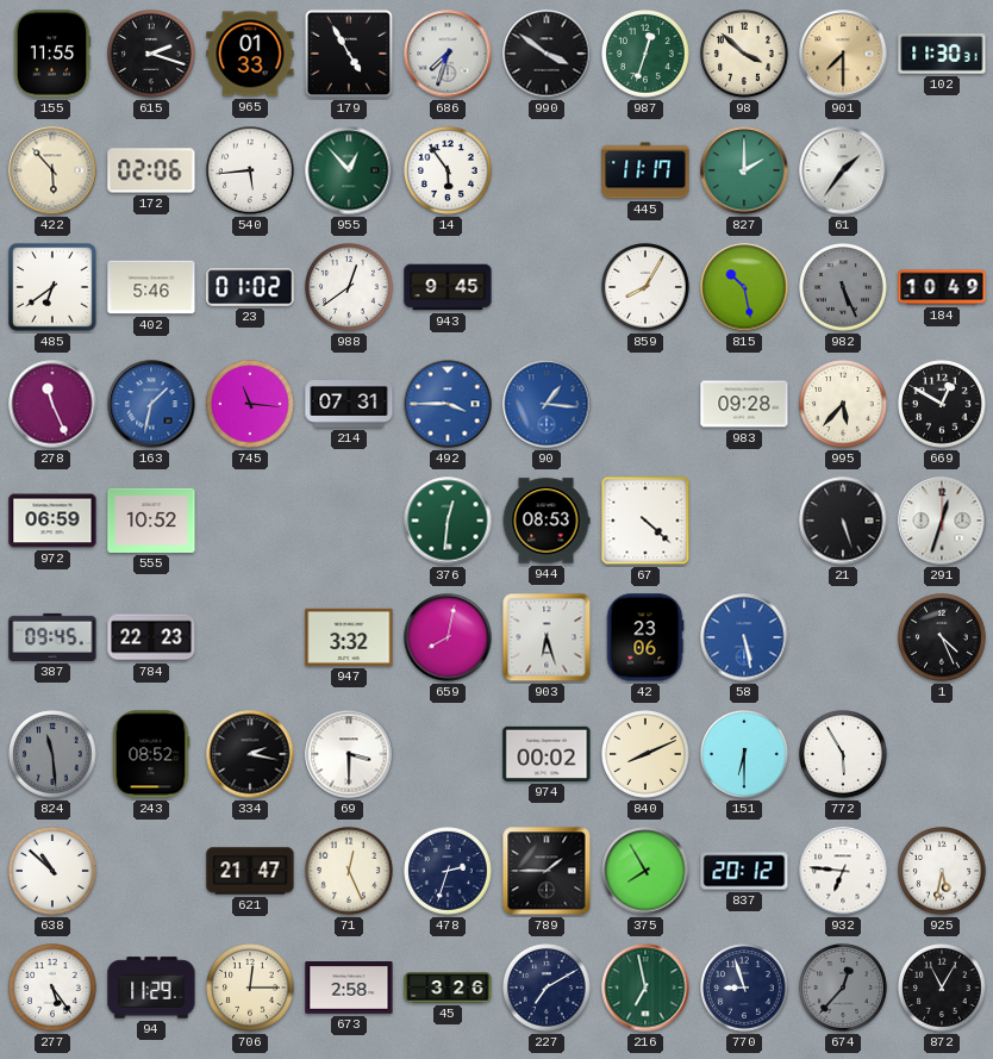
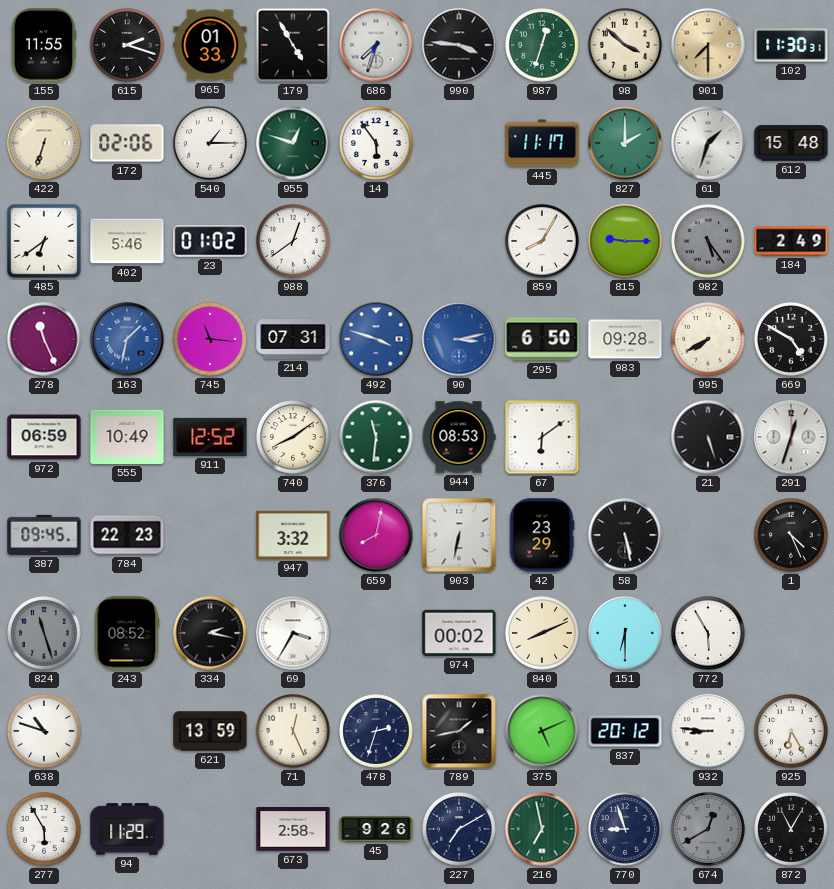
990: 3:51 -> 3:46
422: 5:53 -> 6:33
540: 5:44 -> 1:15
955: 12:53 -> 12:48
61: 1:36 -> 1:33
612: none -> 15:48
943: 9:45 -> none
815: 10:28 -> 9:15
982: 5:26 -> 5:24
184: 10:49 -> 2:49
492: 3:45 -> 3:48
90: 1:16 -> 3:13
295: none -> 6:50
995: 5:37 -> 7:40
669: 12:50 -> 4:50
555: 10:52 -> 10:49
911: none -> 12:52
740: none -> 8:09
376: 12:31 -> 11:31
67: 4:22 -> 6:09
903: 6:27 -> 6:32
42: 23:06 -> 23:29
58 dial: blue -> black
824: 11:29 -> 11:27
69: 3:30 -> 3:35
638: 10:52 -> 10:48
621: 21:47 -> 13:59
789: 1:45 -> 1:43
375: 7:55 -> 5:11
932: 6:46 -> 8:46
925: 5:32 -> 6:25
277: 5:24 -> 5:55
706: 12:15 -> none
45: 3:26 -> 9:26
674: 12:37 -> 12:40
